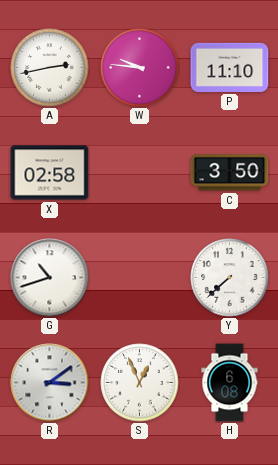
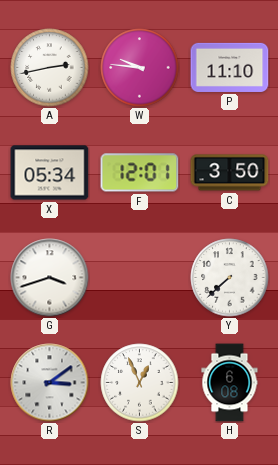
X: 02:58 -> 05:34
F: none -> 12:01
G: 10:42 -> 3:42
